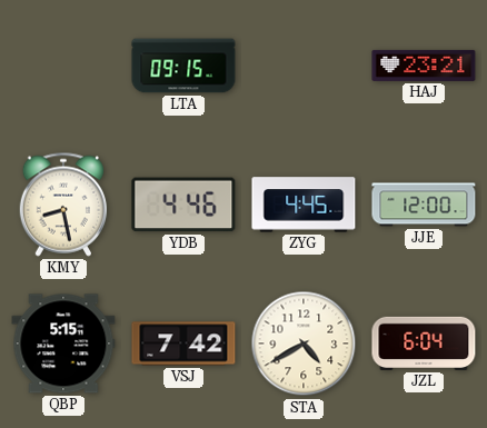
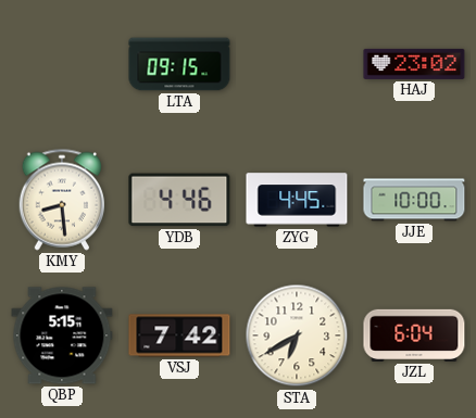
HAJ: 23:21 -> 23:02
KMY: 8:28 -> 8:29
JJE: 12:00 -> 10:00
STA: 4:40 -> 6:40
